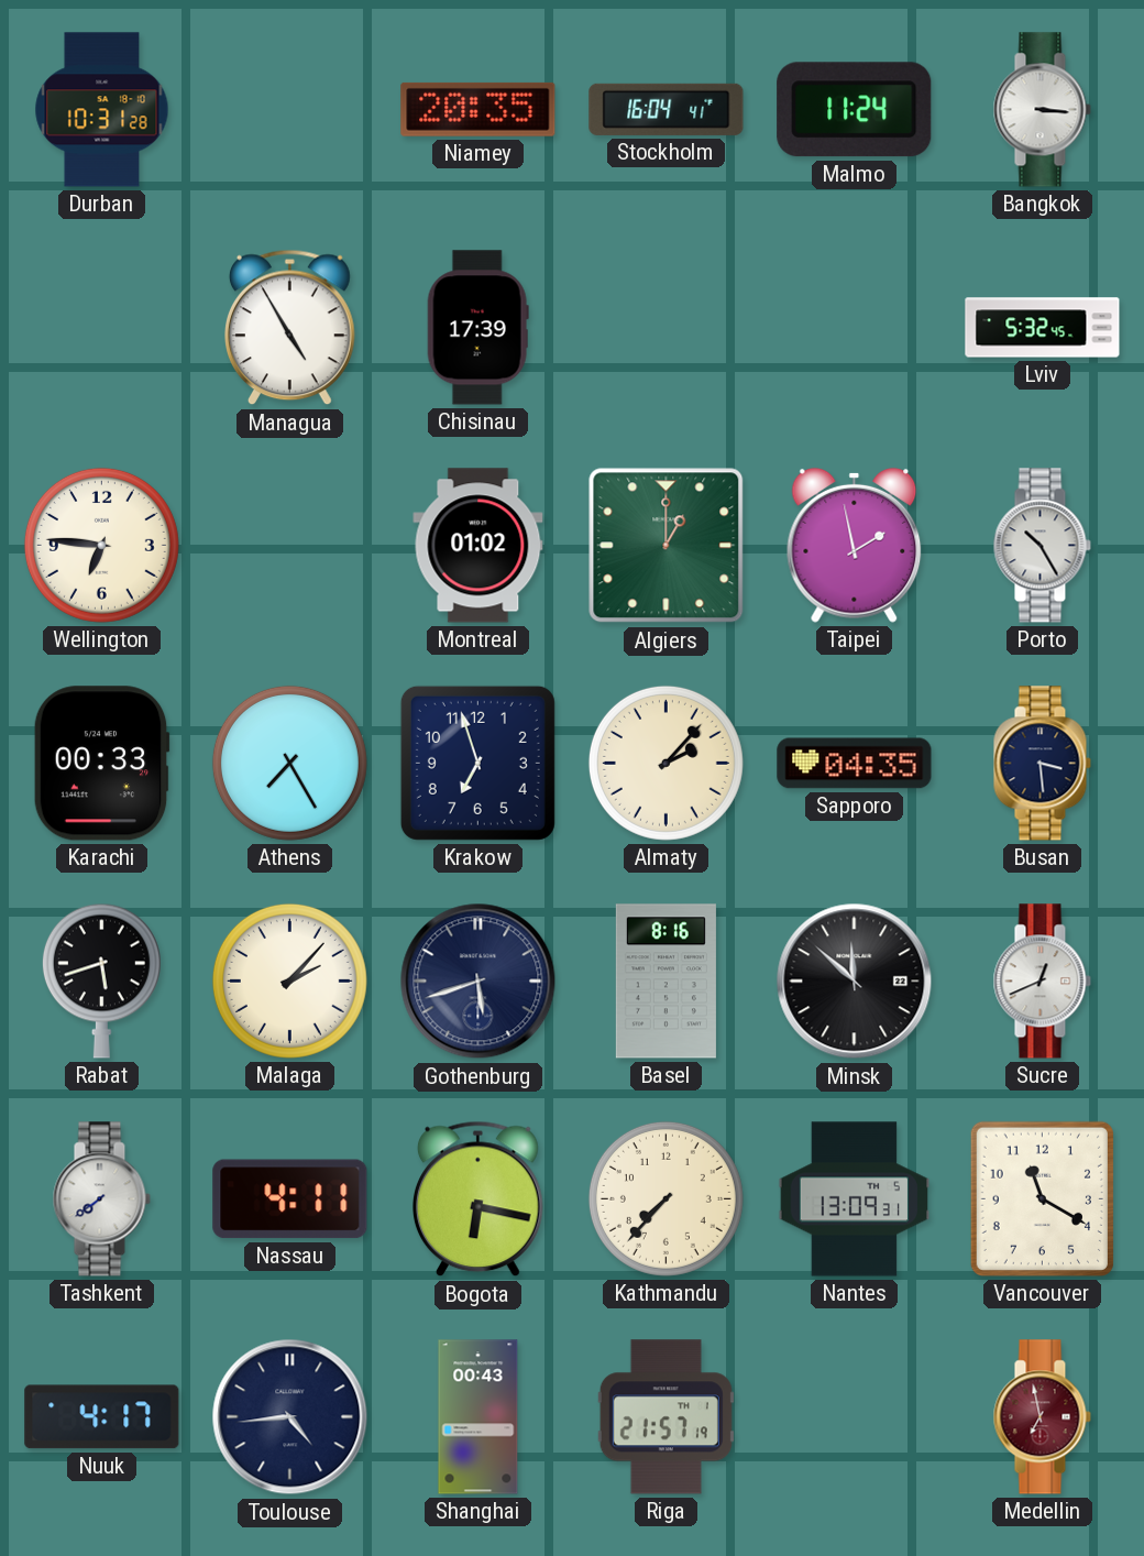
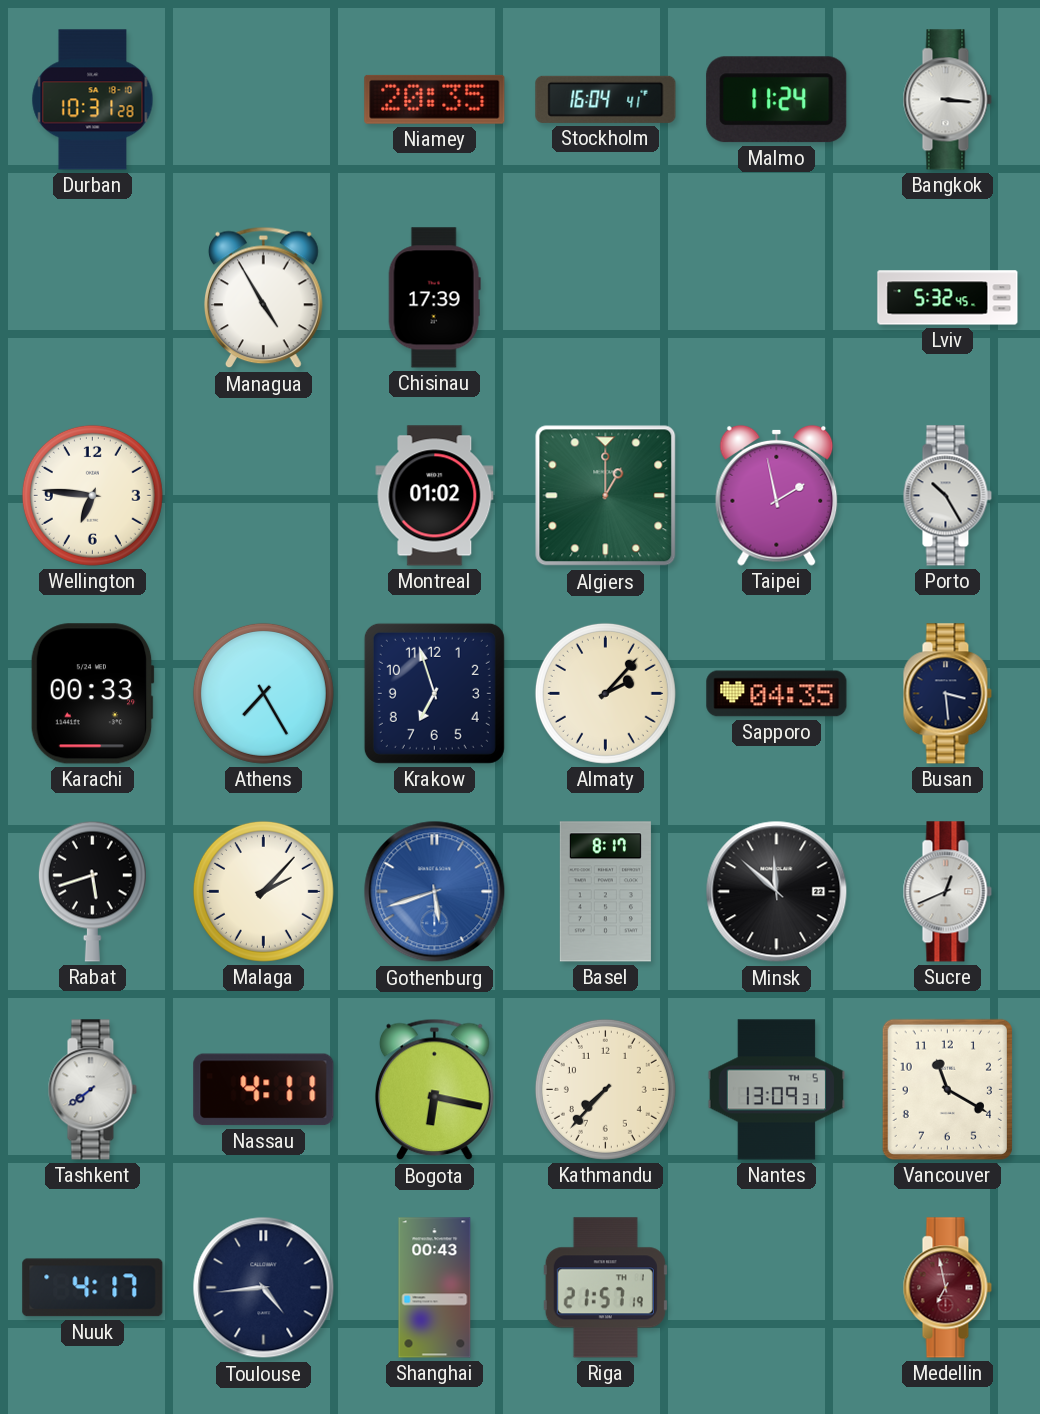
Gothenburg dial: navy -> blue
Basel: 8:16 -> 8:17
